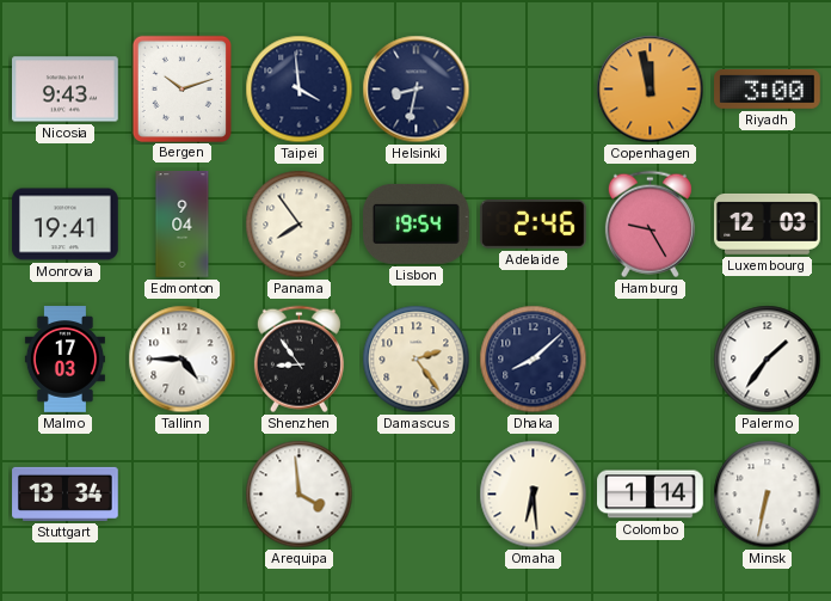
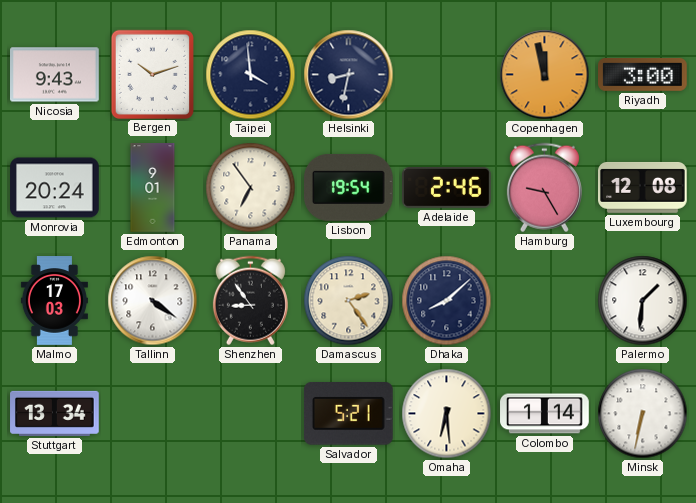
Monrovia: 19:41 -> 20:24
Edmonton: 9:04 -> 9:01
Panama: 7:54 -> 6:54
Luxembourg: 12:03 -> 12:08
Tallinn: 4:45 -> 4:21
Palermo: 1:36 -> 1:31
Arequipa: 3:59 -> none
Salvador: none -> 5:21
